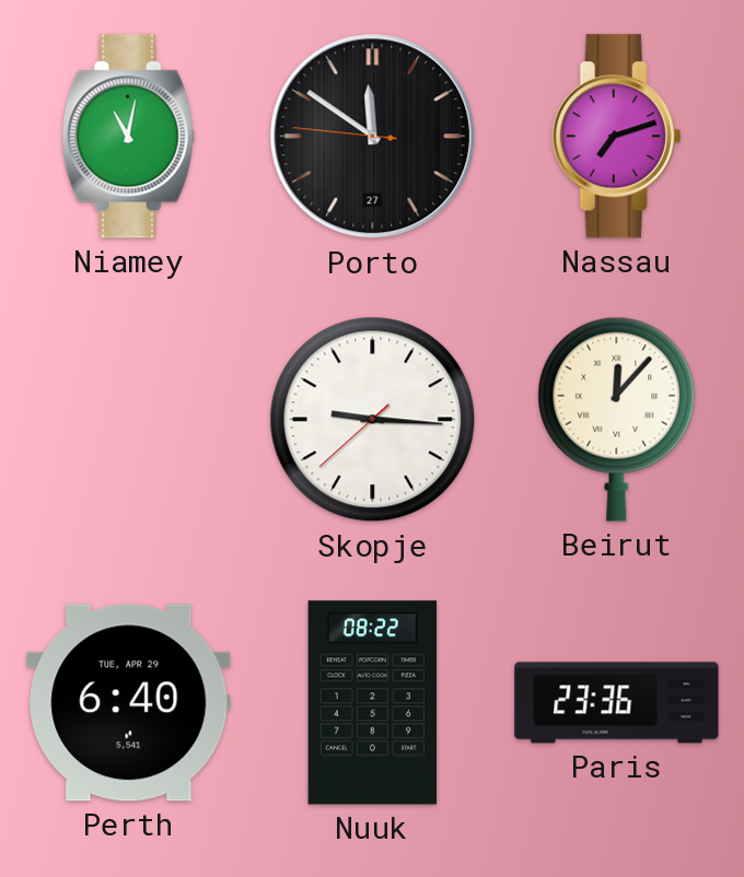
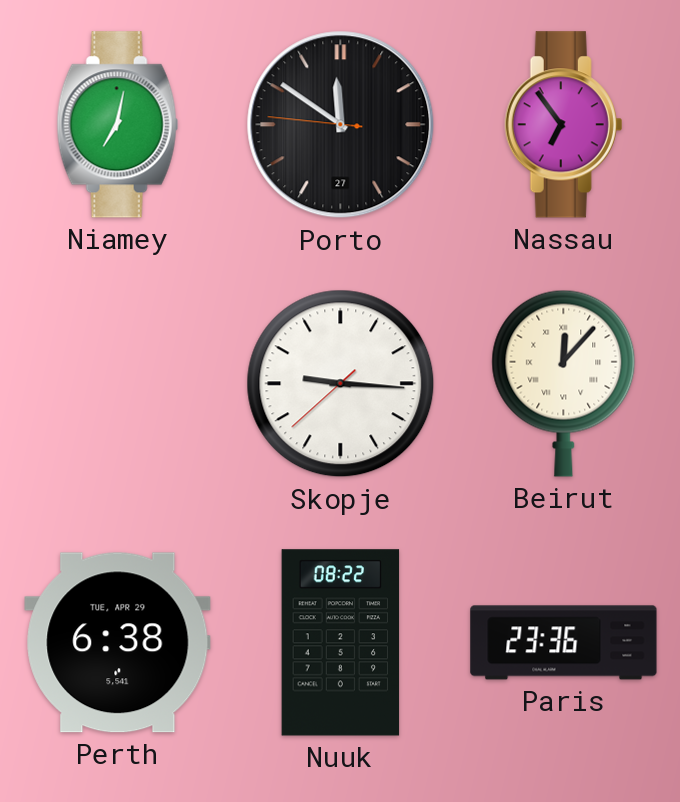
Niamey: 11:02 -> 7:02
Nassau: 7:12 -> 6:54
Perth: 6:40 -> 6:38
